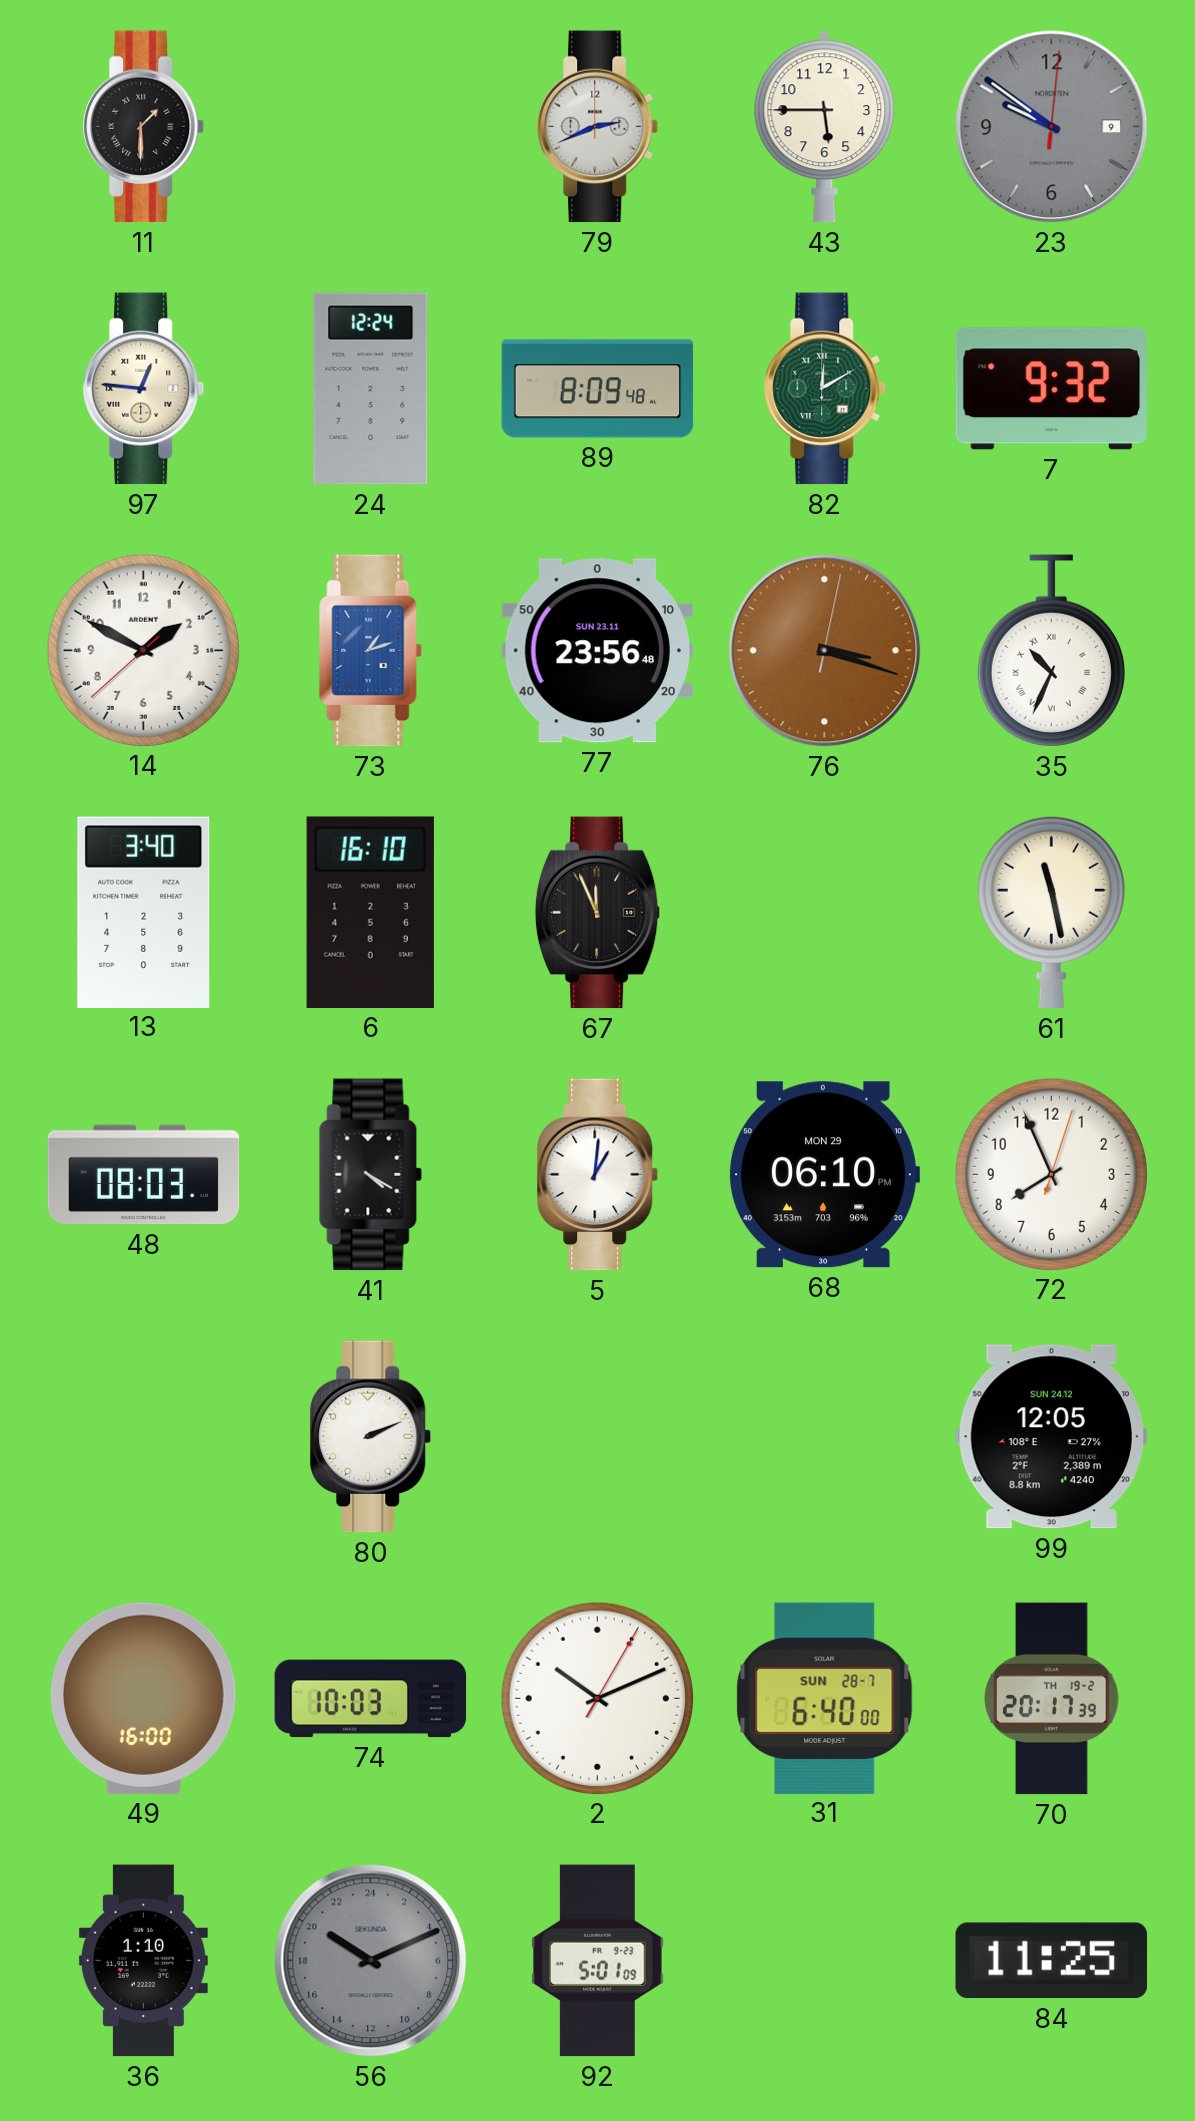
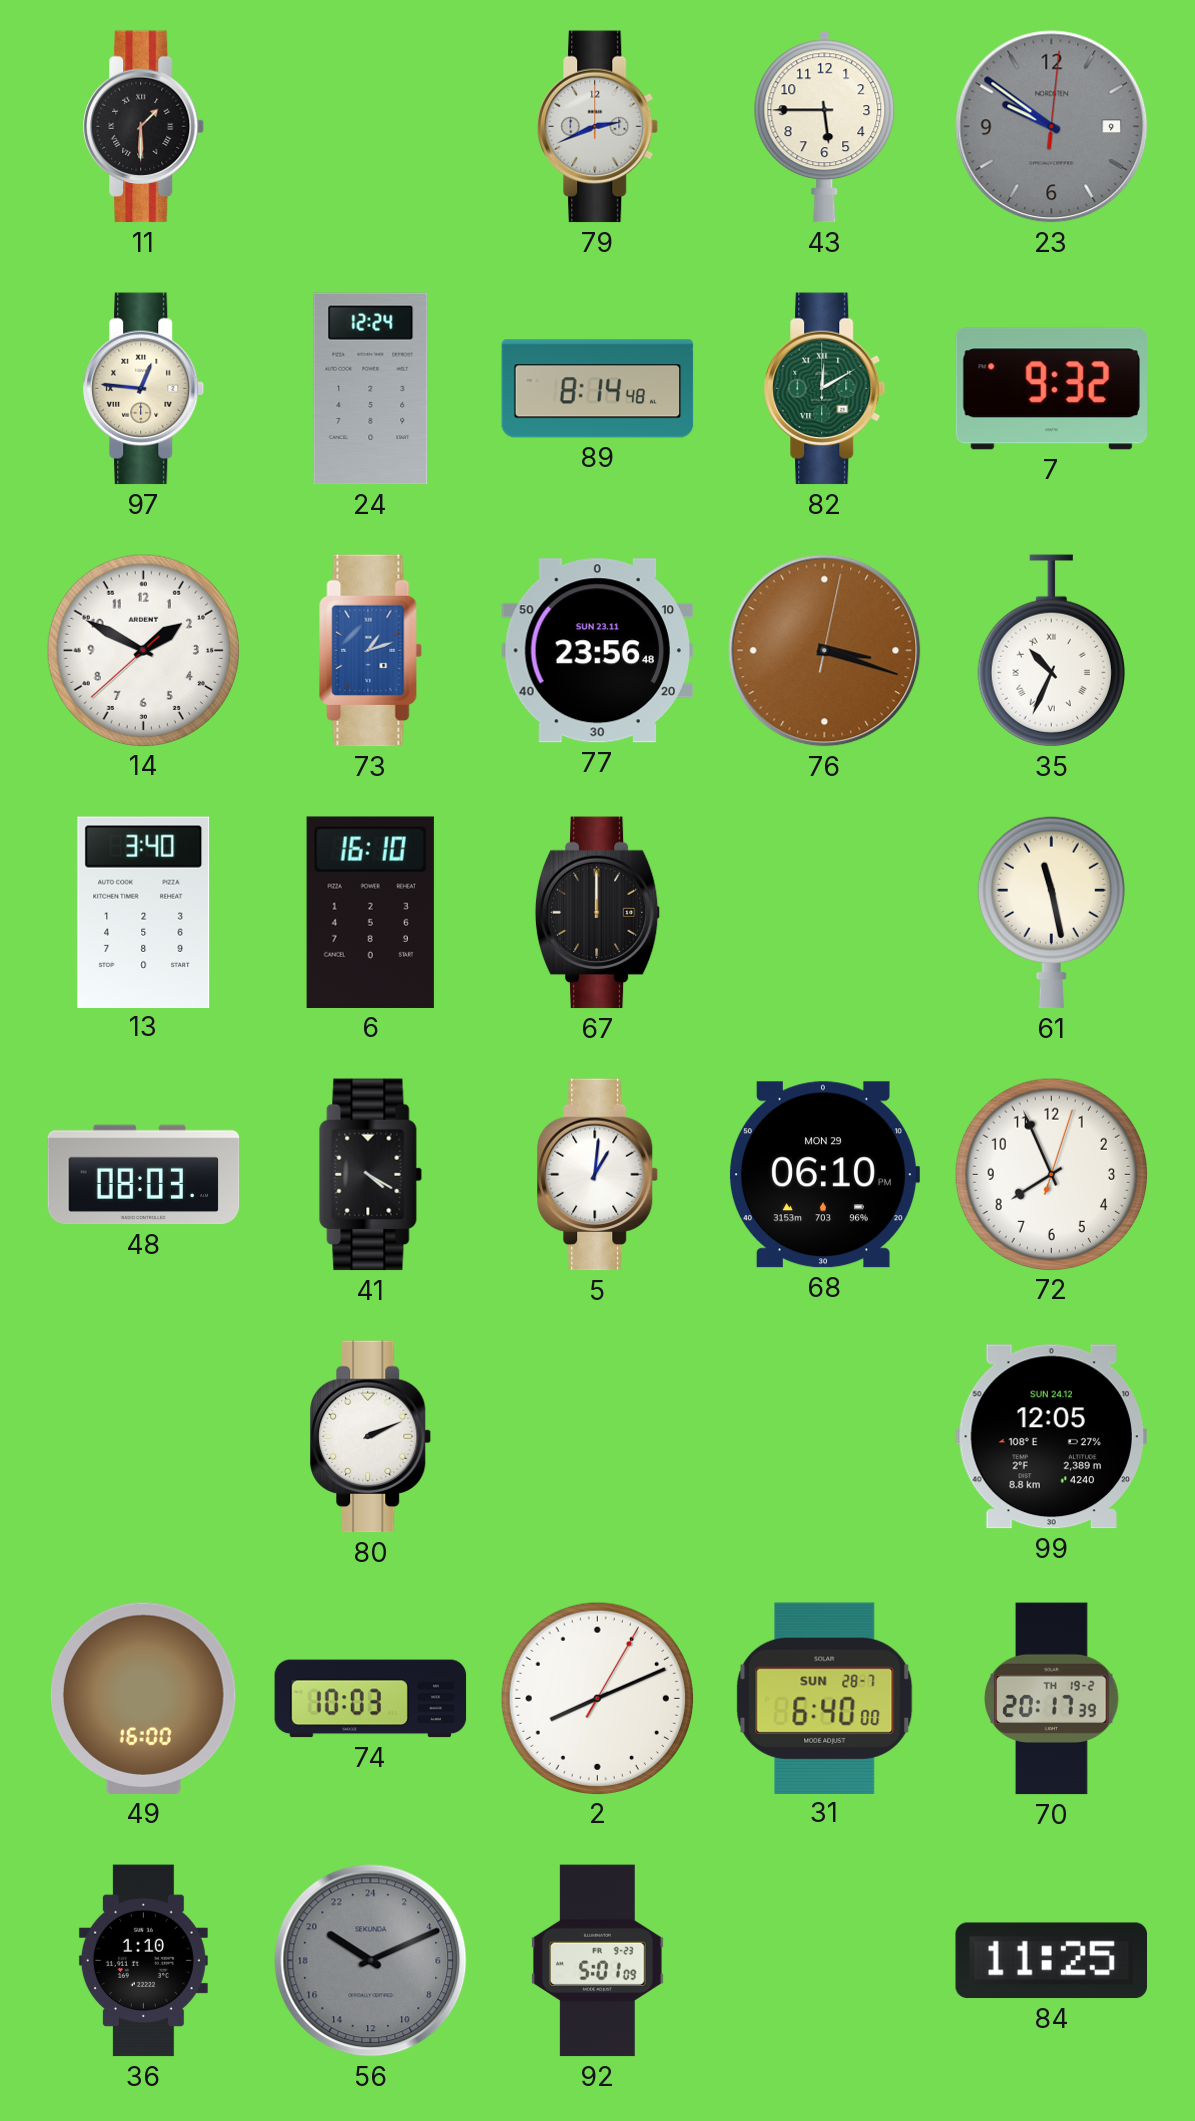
89: 8:09 -> 8:14
67: 11:56 -> 12:00
2: 10:11 -> 8:11
